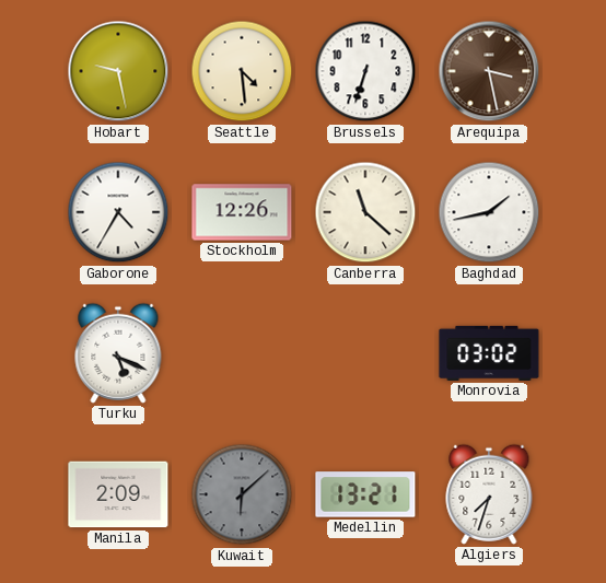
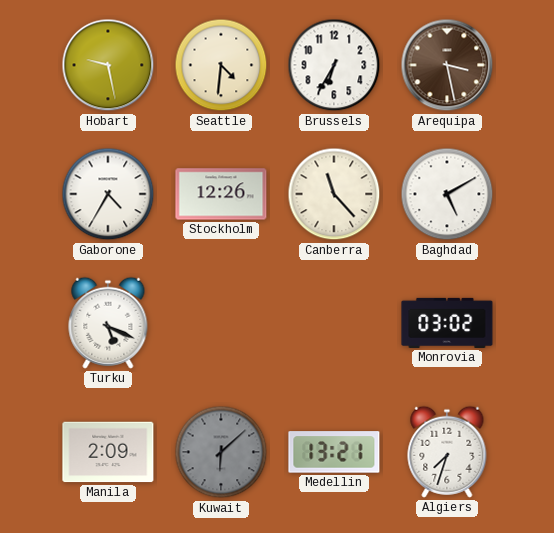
Seattle: 4:29 -> 4:31
Brussels: 6:33 -> 6:35
Canberra: 11:22 -> 11:23
Baghdad: 1:43 -> 5:10
